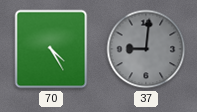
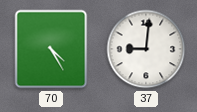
37 dial: grey -> white
